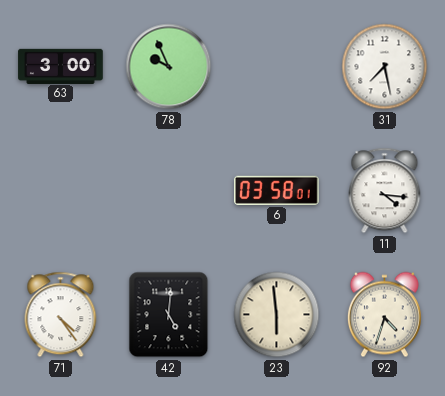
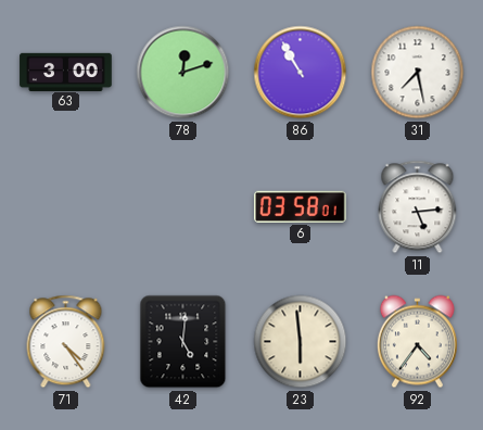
78: 9:56 -> 12:12
86: none -> 10:55
11: 4:16 -> 5:14
92: 4:33 -> 4:36
